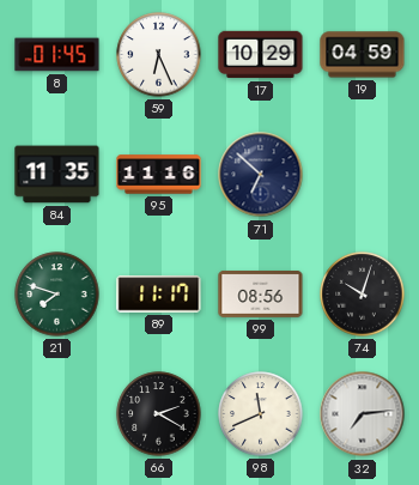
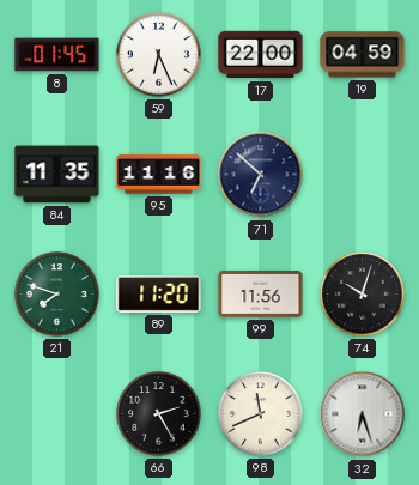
17: 10:29 -> 22:00
89: 11:17 -> 11:20
99: 08:56 -> 11:56
66: 2:20 -> 2:25
32: 7:14 -> 6:27
